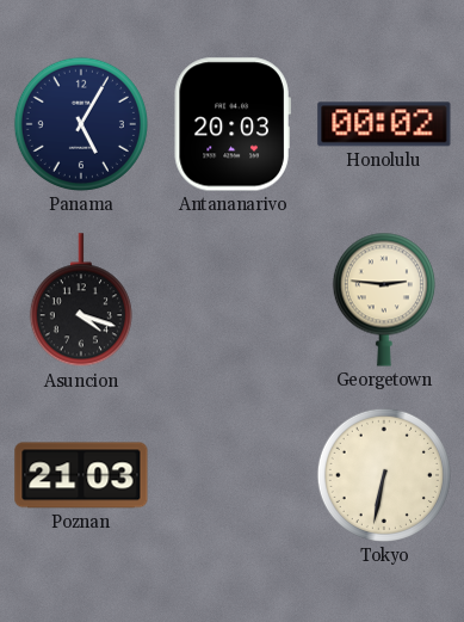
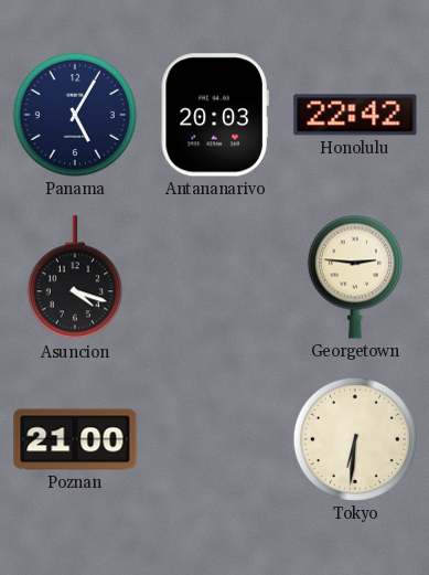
Honolulu: 00:02 -> 22:42
Poznan: 21:03 -> 21:00
Tokyo: 6:32 -> 6:31
